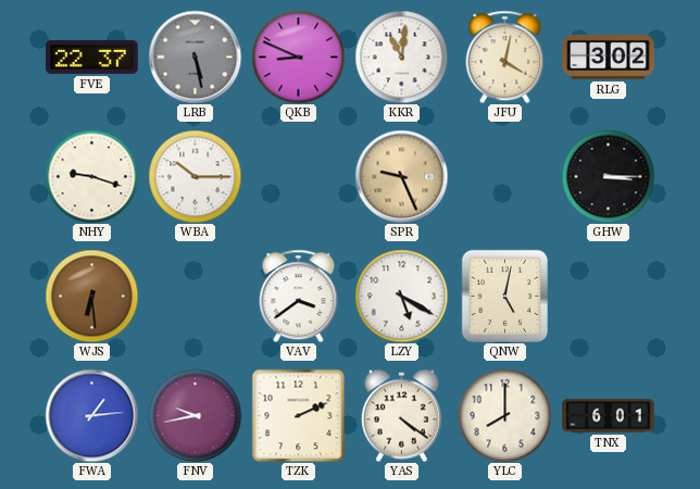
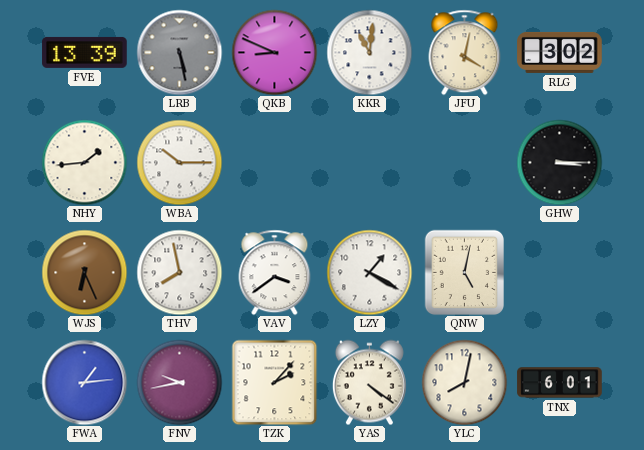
FVE: 22:37 -> 13:39
NHY: 9:18 -> 1:44
SPR: 9:26 -> none
WJS: 6:29 -> 6:26
THV: none -> 7:58
LZY: 5:20 -> 1:20
TZK: 2:11 -> 2:07
YLC: 8:00 -> 8:02
